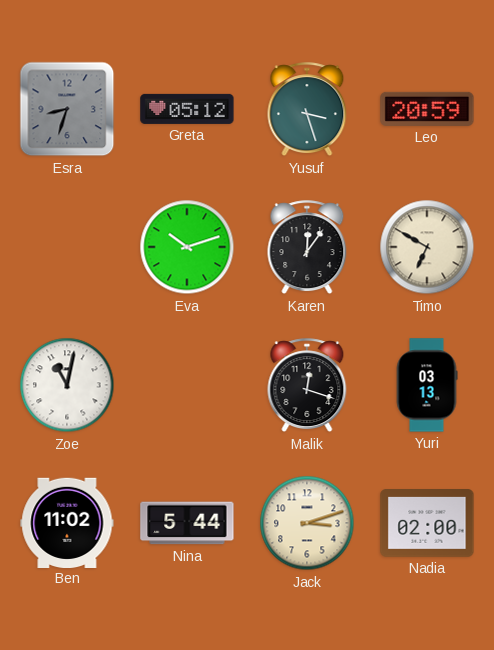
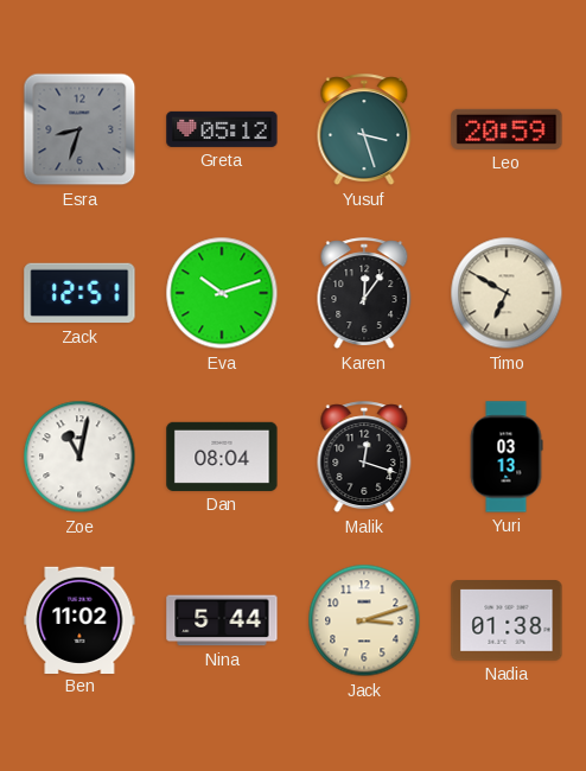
Zack: none -> 12:51
Dan: none -> 08:04
Nadia: 02:00 -> 01:38
